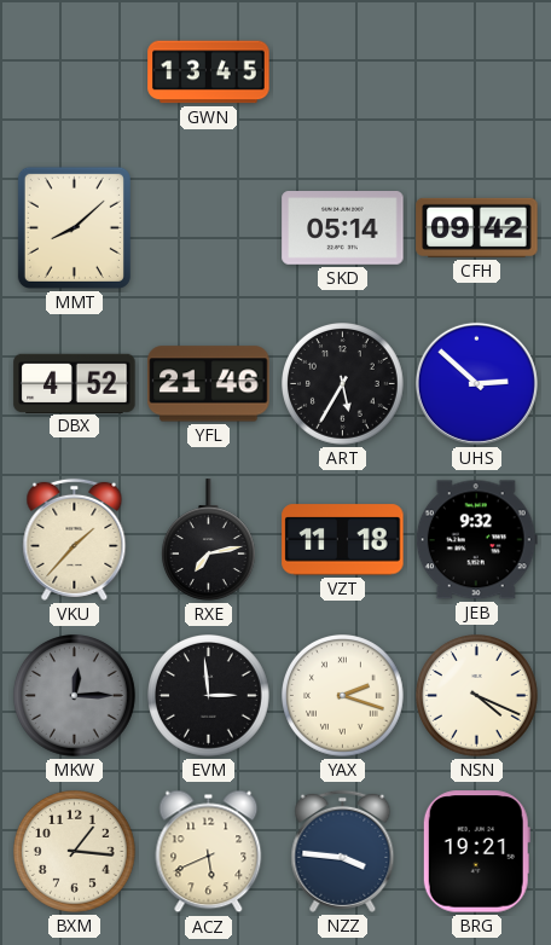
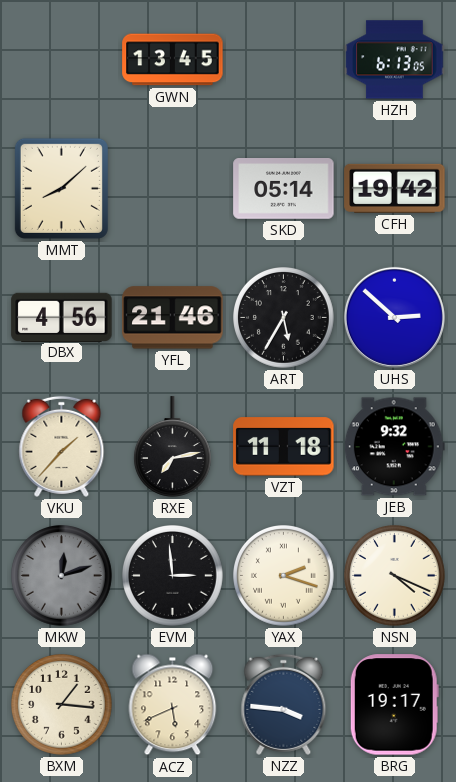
HZH: none -> 6:13
CFH: 09:42 -> 19:42
DBX: 4:52 -> 4:56
MKW: 12:15 -> 12:12
BRG: 19:21 -> 19:17
